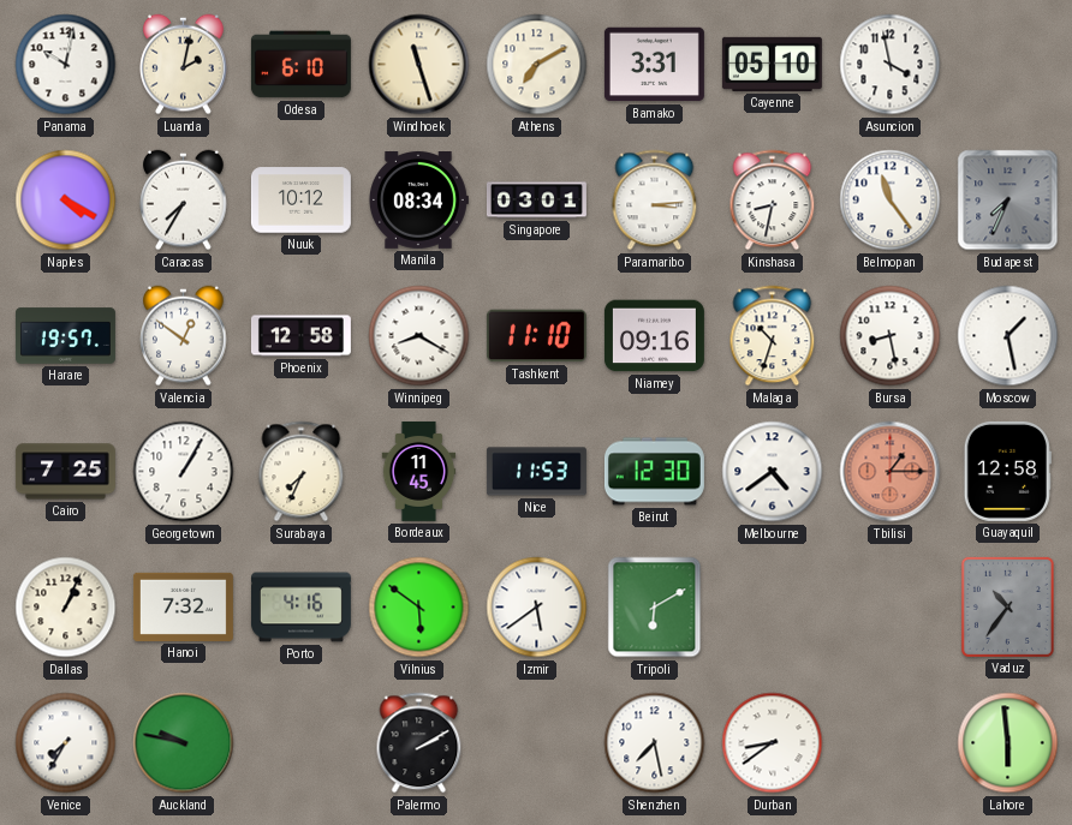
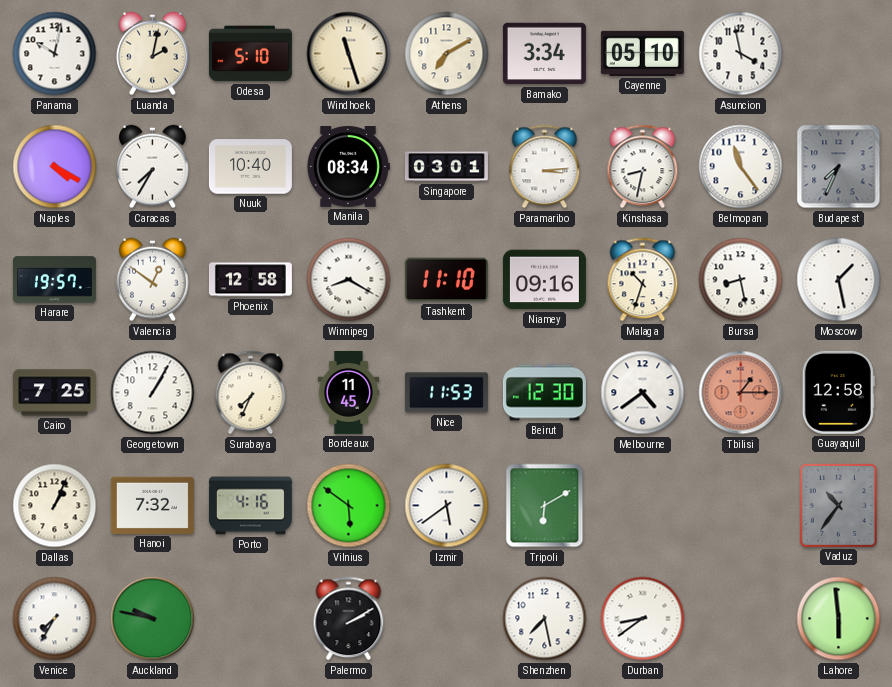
Odesa: 6:10 -> 5:10
Bamako: 3:31 -> 3:34
Nuuk: 10:12 -> 10:40
